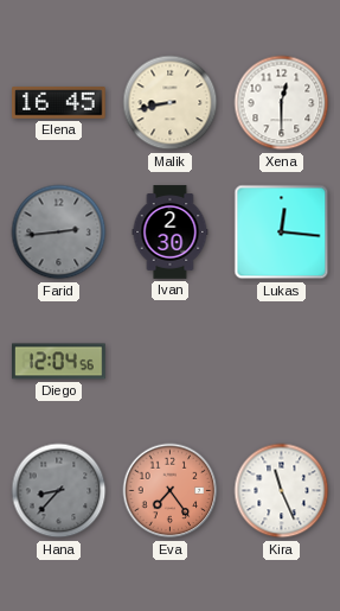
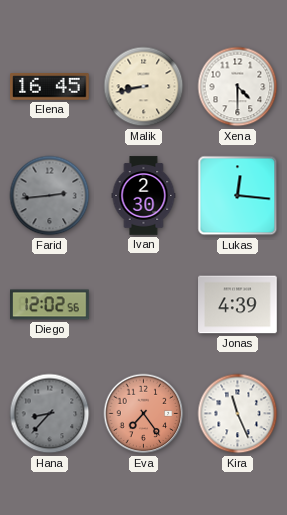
Xena: 12:30 -> 4:30
Diego: 12:04 -> 12:02
Jonas: none -> 4:39
